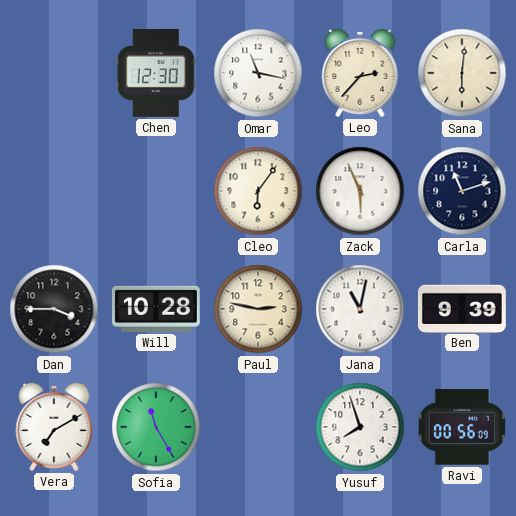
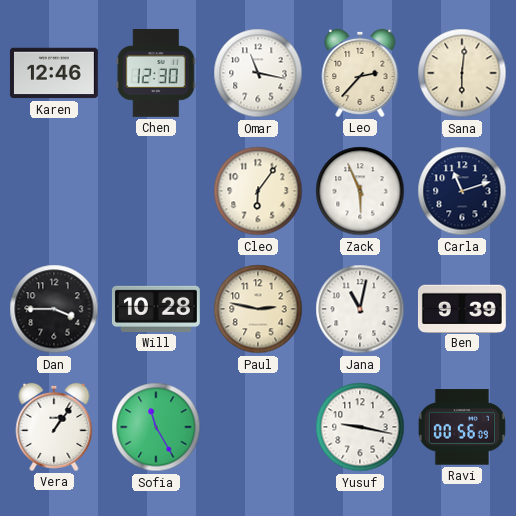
Karen: none -> 12:46
Vera: 7:10 -> 1:06
Yusuf: 7:57 -> 9:17
